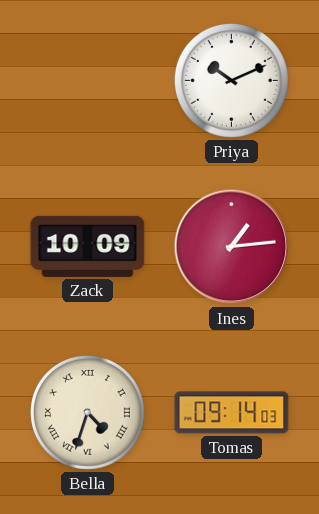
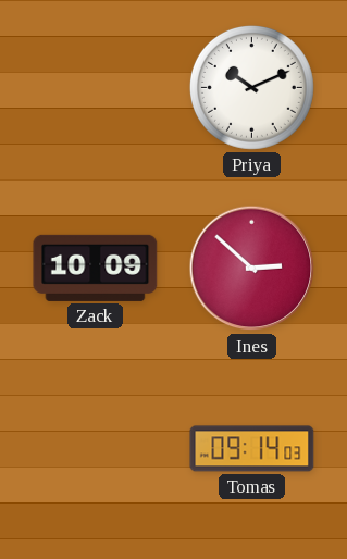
Ines: 1:14 -> 2:52
Bella: 4:33 -> none
